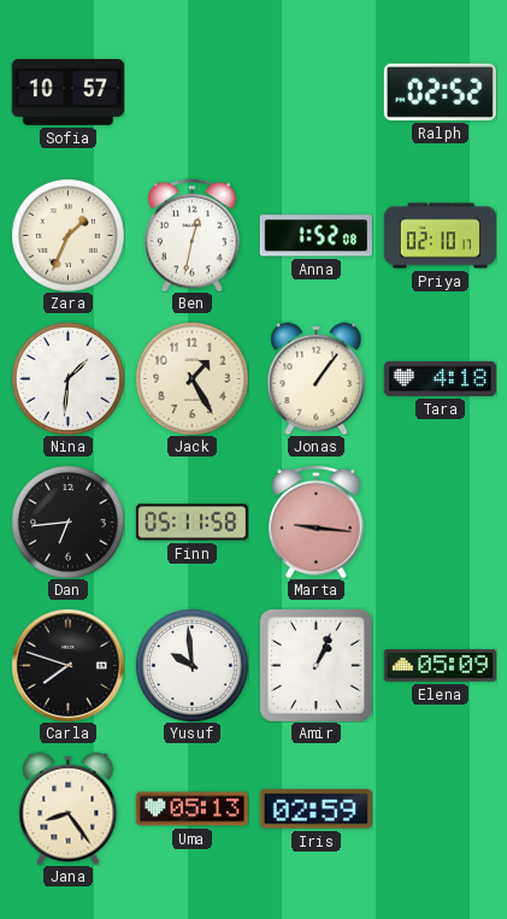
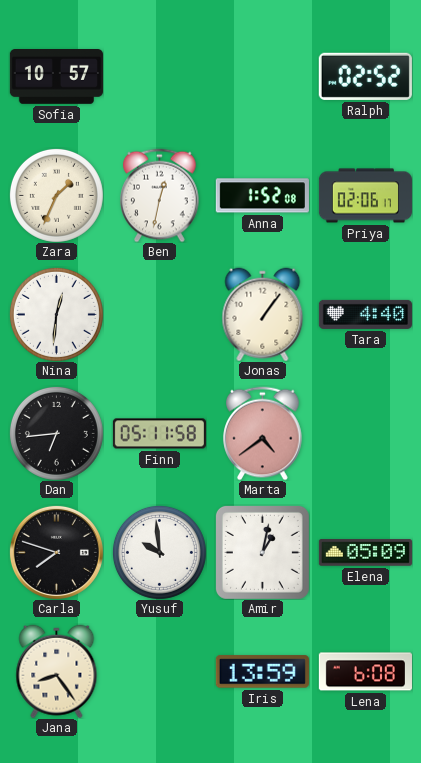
Priya: 02:10 -> 02:06
Nina: 1:31 -> 12:31
Jack: 1:25 -> none
Tara: 4:18 -> 4:40
Marta: 9:16 -> 4:39
Amir: 1:04 -> 1:02
Uma: 05:13 -> none
Iris: 02:59 -> 13:59
Lena: none -> 6:08
